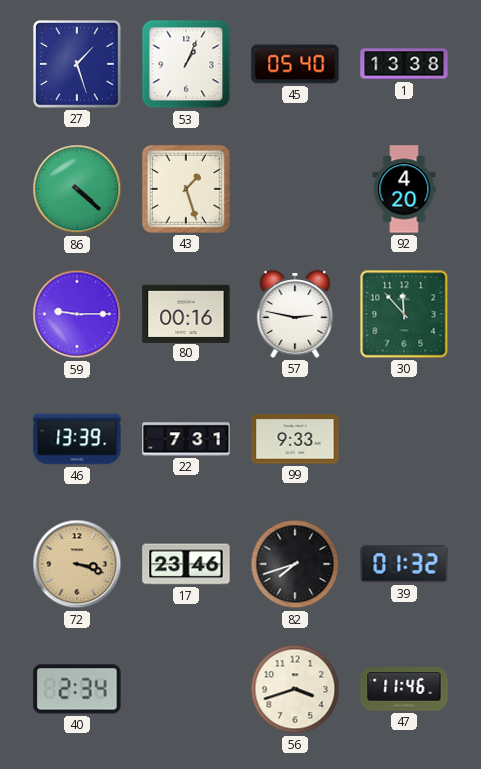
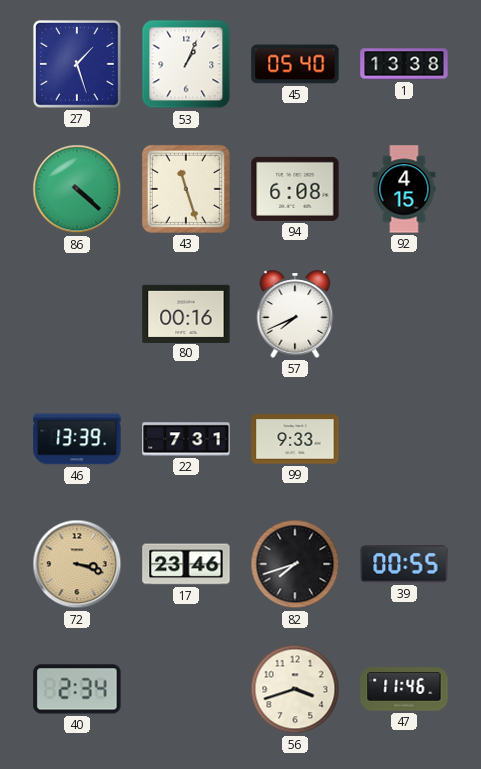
43: 1:27 -> 11:27
94: none -> 6:08
92: 4:20 -> 4:15
59: 9:15 -> none
57: 2:47 -> 7:41
30: 11:53 -> none
39: 01:32 -> 00:55
